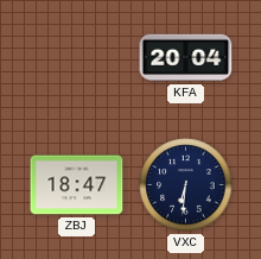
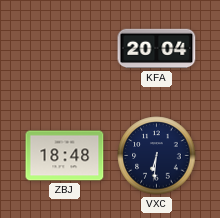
ZBJ: 18:47 -> 18:48
